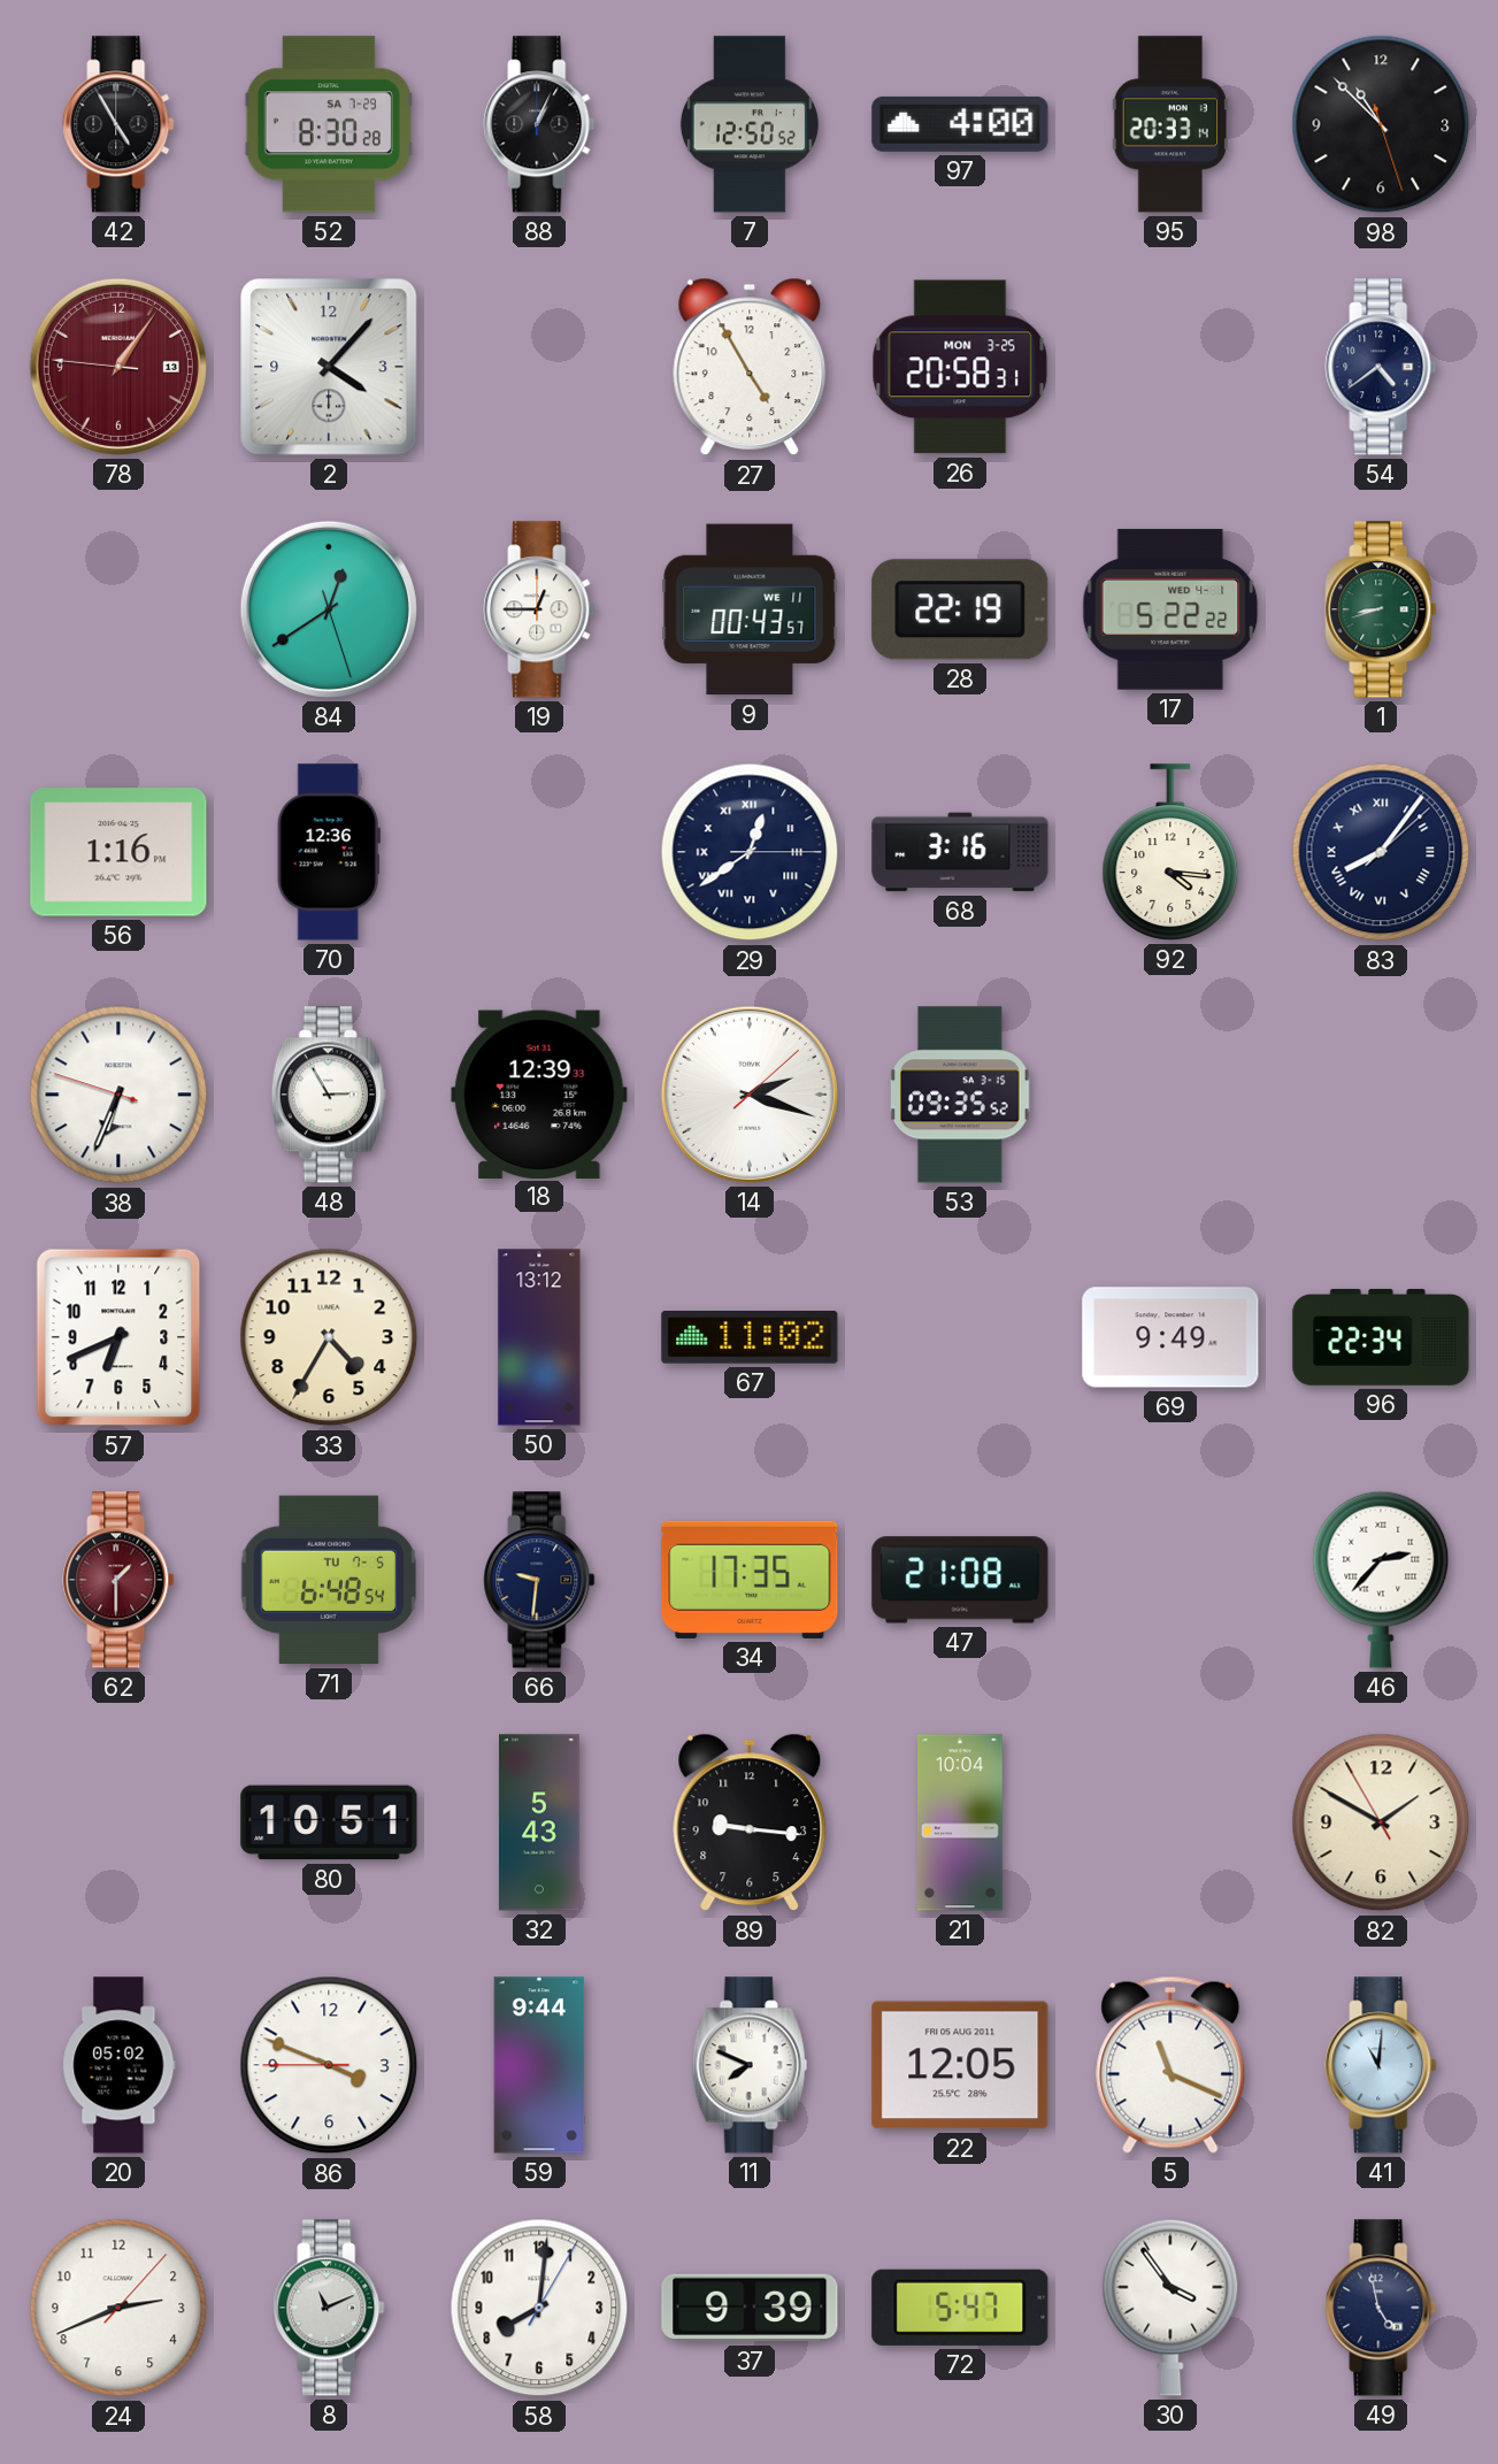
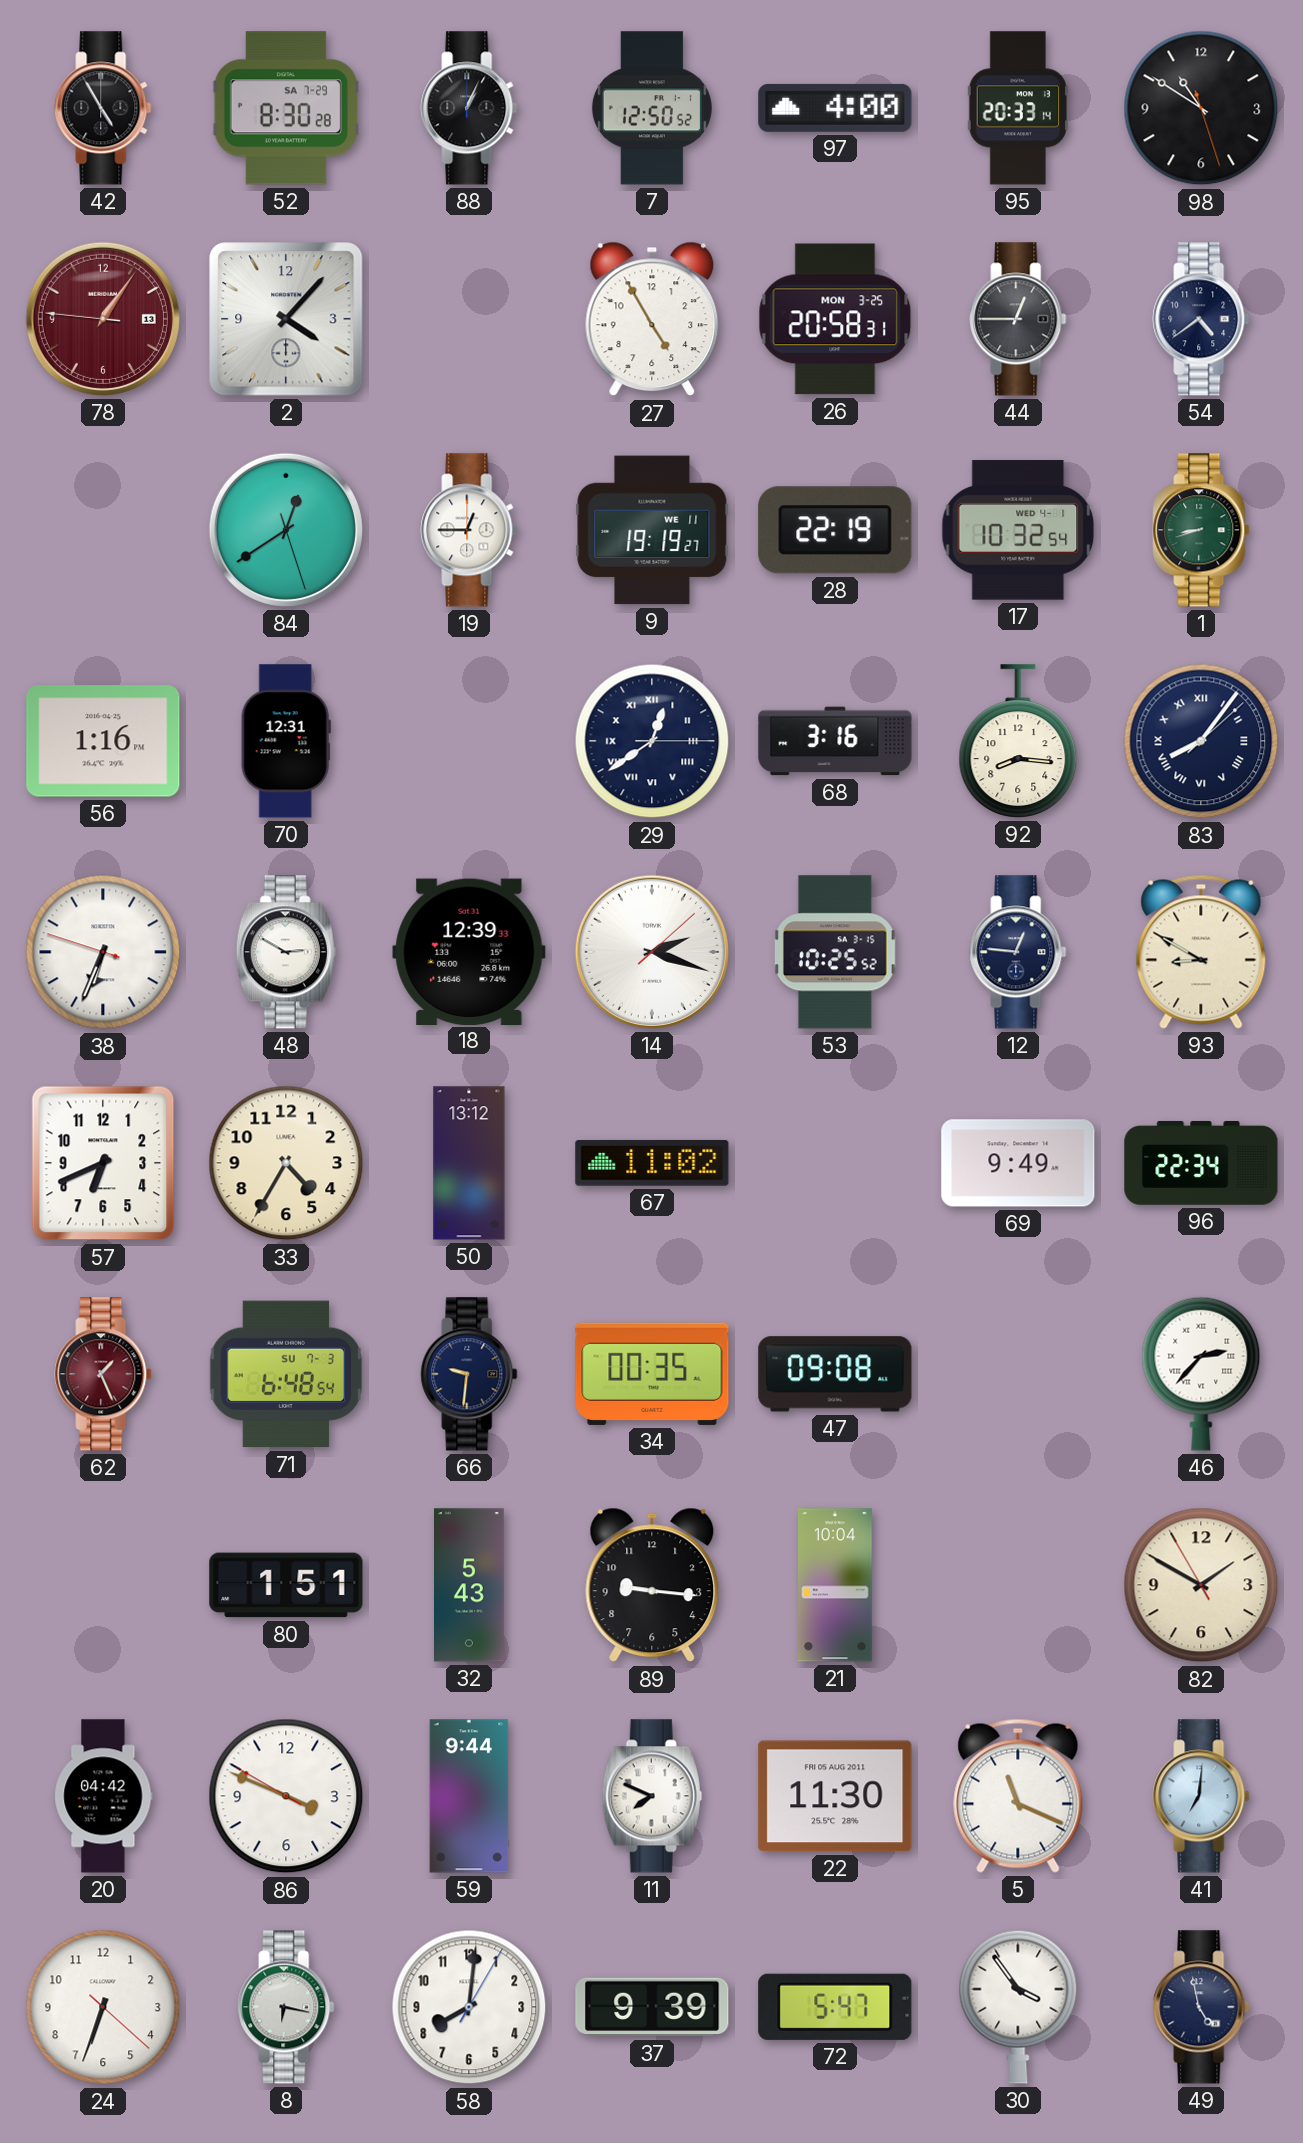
98: 10:52 -> 10:50
44: none -> 12:45
9: 00:43 -> 19:19
17: 5:22 -> 10:32
70: 12:36 -> 12:31
92: 4:16 -> 8:16
48: 2:55 -> 2:50
53: 09:35 -> 10:25
12: none -> 12:46
93: none -> 8:50
62: 1:30 -> 1:26
71 date: TU 7-5 -> SU 7-3
34: 17:35 -> 00:35
47: 21:08 -> 09:08
80: 10:51 -> 1:51
20: 05:02 -> 04:42
86: 3:48:45 -> 3:48:50
22: 12:05 -> 11:30
41: 11:01 -> 7:01
24: 2:41 -> 6:33
8: 11:11 -> 6:17
